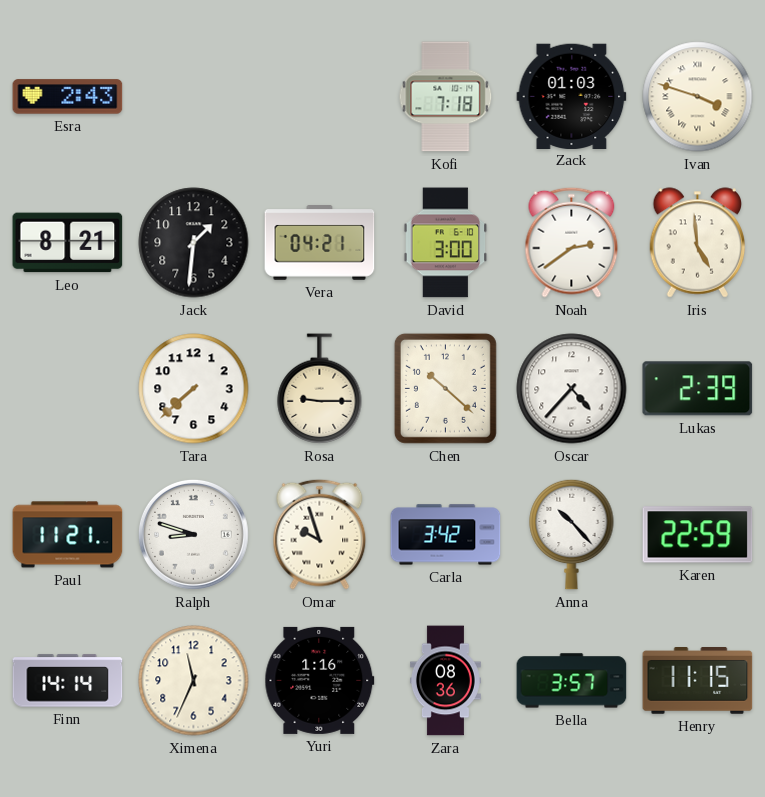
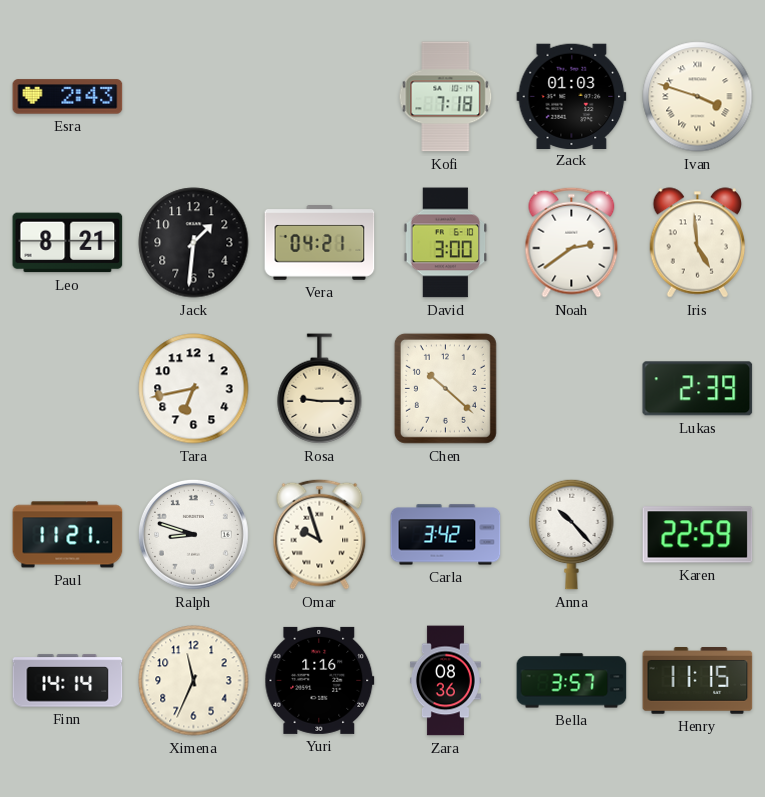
Tara: 7:38 -> 6:43
Oscar: 4:37 -> none
